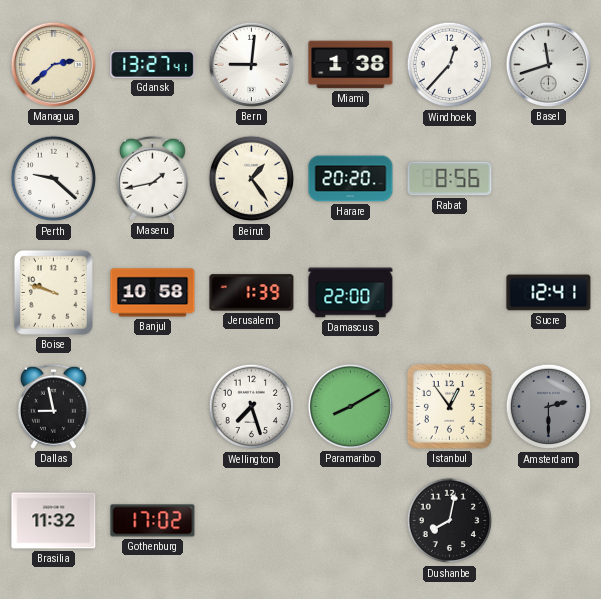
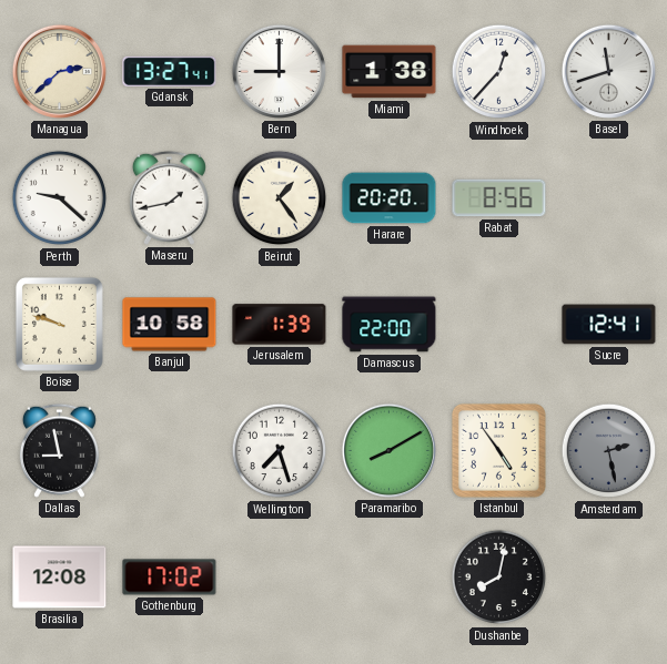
Bern: 9:01 -> 9:00
Istanbul: 12:54 -> 4:54
Amsterdam: 2:30 -> 2:28
Brasilia: 11:32 -> 12:08
